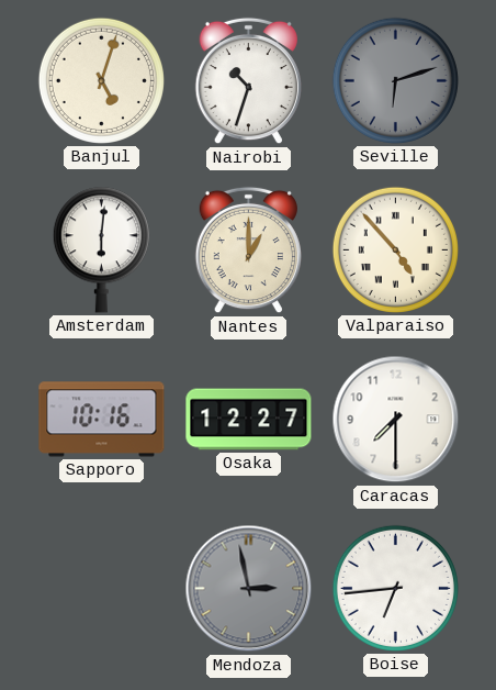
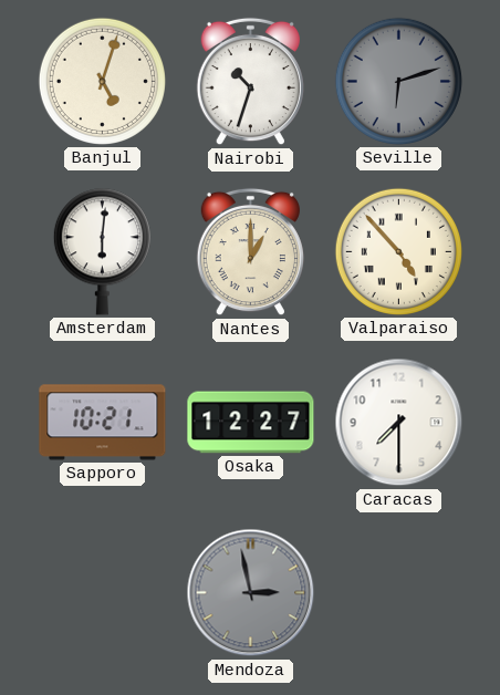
Sapporo: 10:16 -> 10:21
Boise: 6:44 -> none
